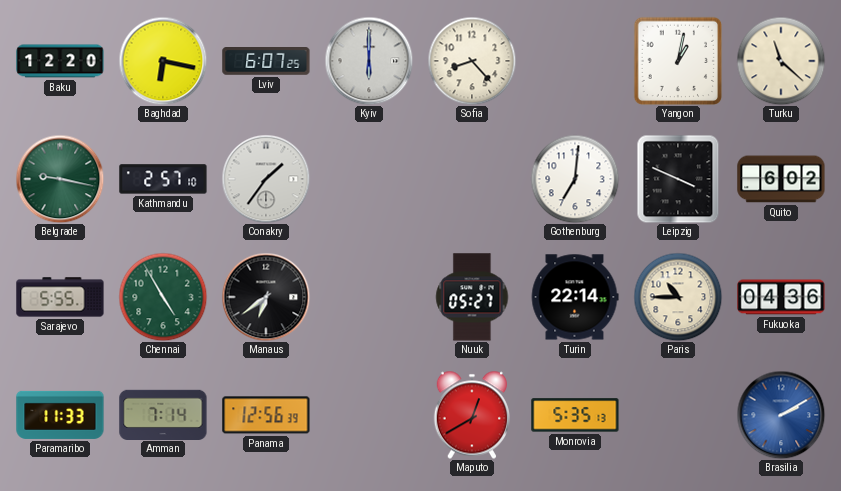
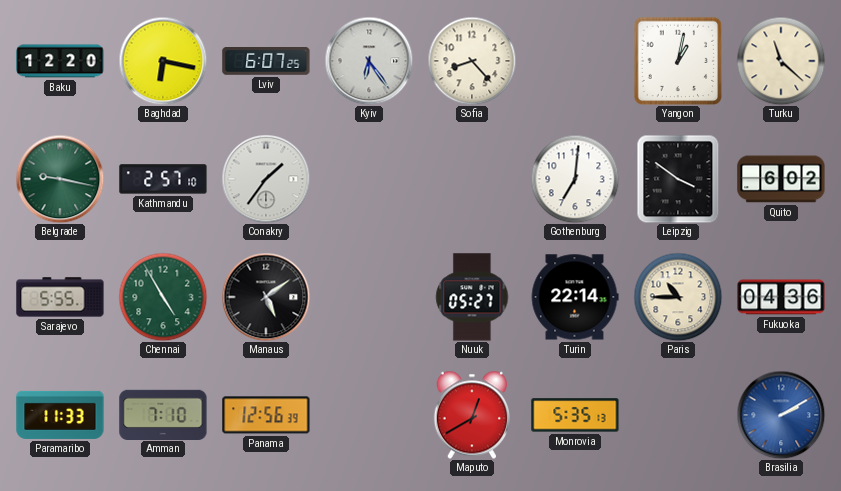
Kyiv: 6:00 -> 6:24
Leipzig: 3:49 -> 3:51
Manaus: 6:39 -> 5:09
Amman: 7:14 -> 7:10
